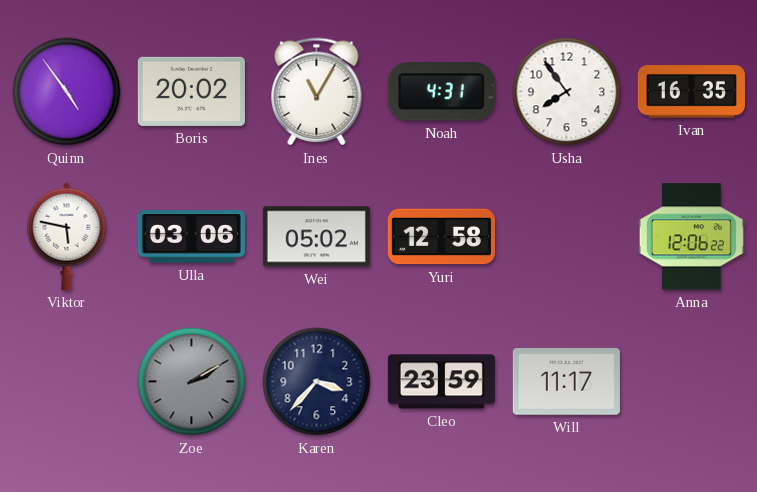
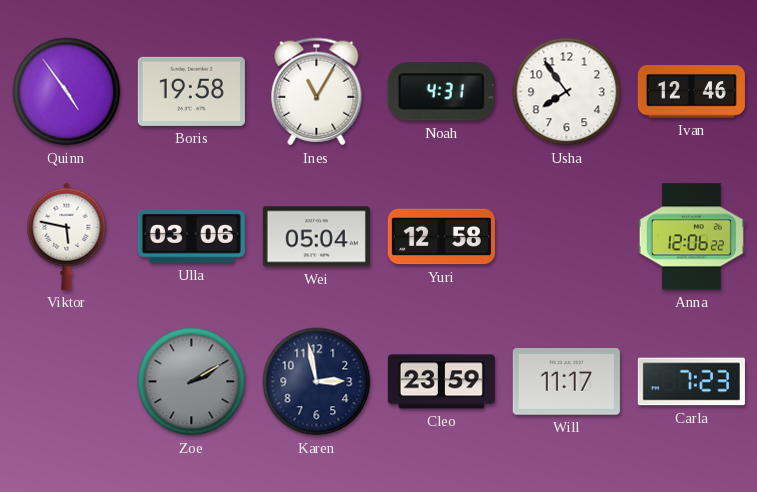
Boris: 20:02 -> 19:58
Ivan: 16:35 -> 12:46
Wei: 05:02 -> 05:04
Karen: 3:37 -> 2:58
Carla: none -> 7:23
